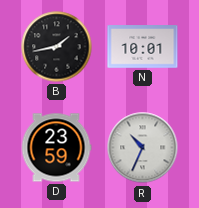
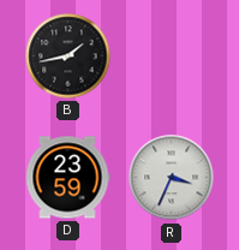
N: 10:01 -> none
R: 10:34 -> 3:34
